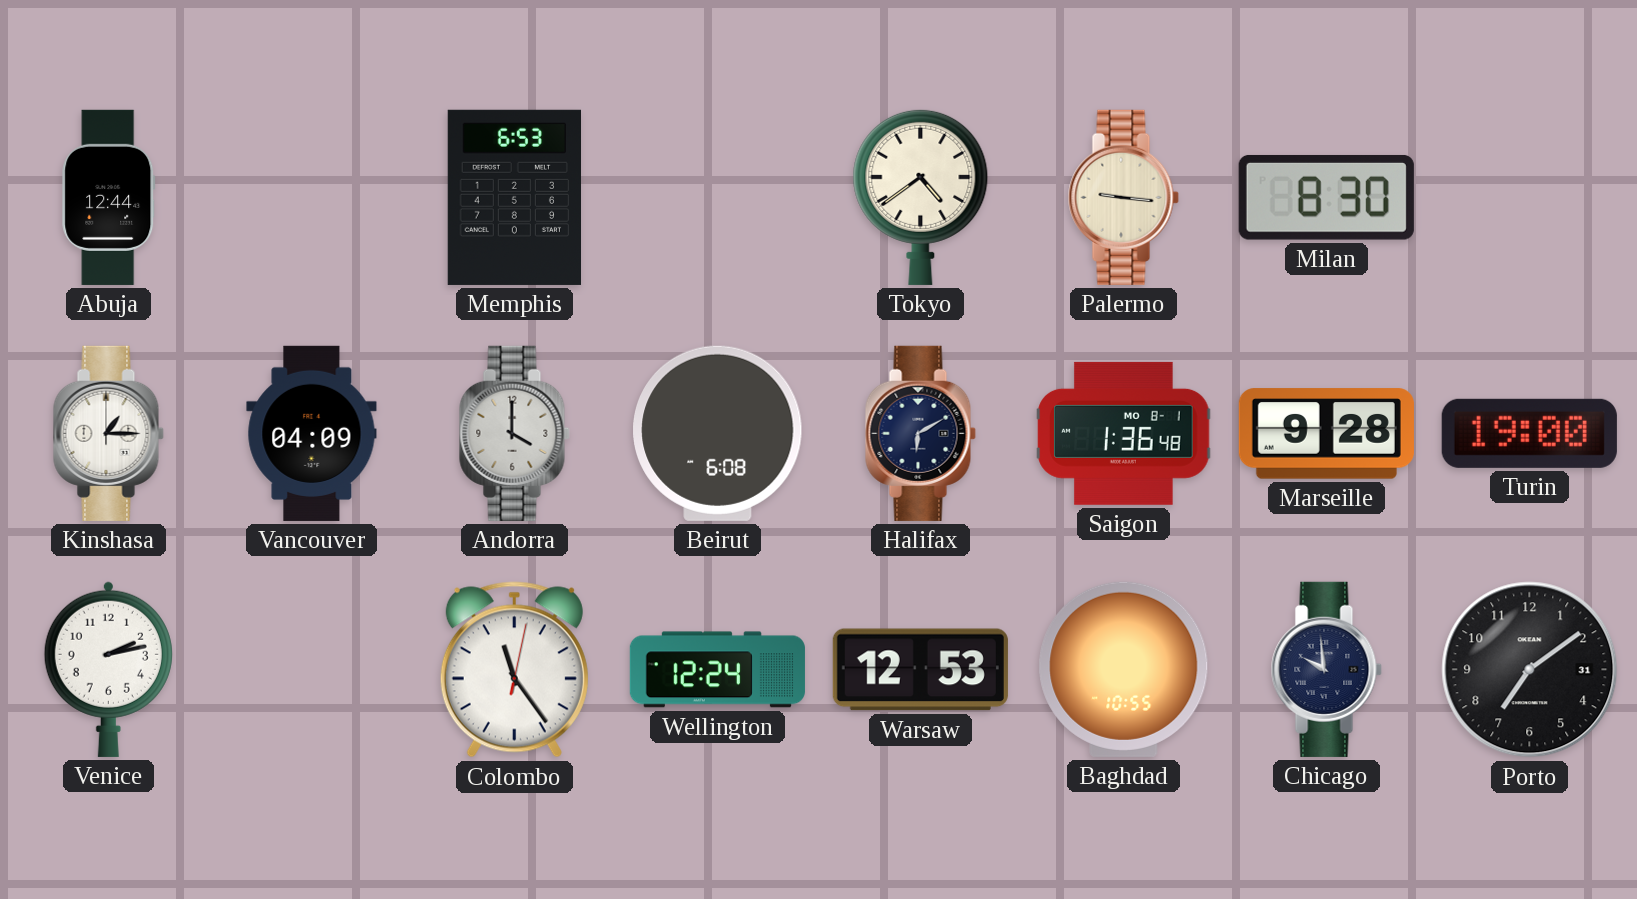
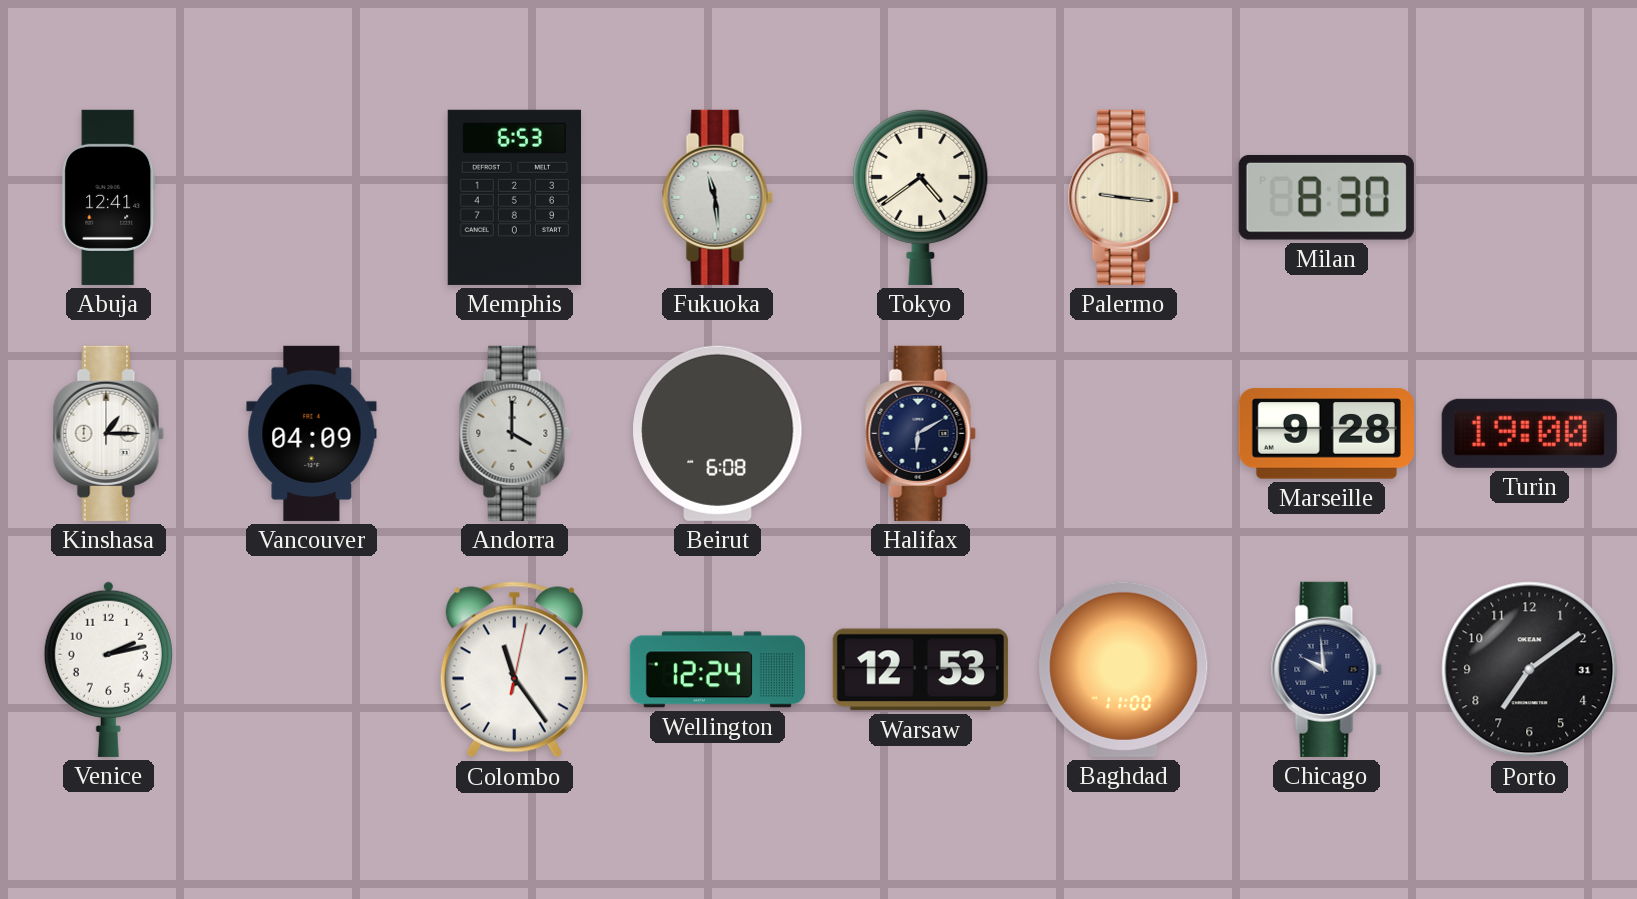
Abuja: 12:44 -> 12:41
Fukuoka: none -> 11:29
Saigon: 1:36 -> none
Baghdad: 10:55 -> 11:00
